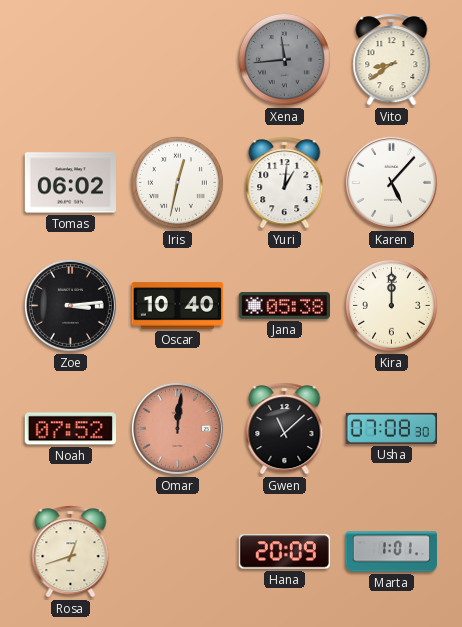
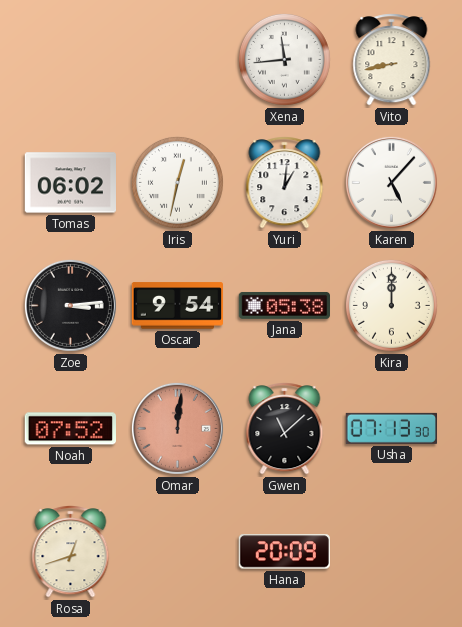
Xena dial: grey -> white
Vito: 8:39 -> 8:43
Oscar: 10:40 -> 9:54
Usha: 07:08 -> 07:13
Marta: 1:01 -> none
